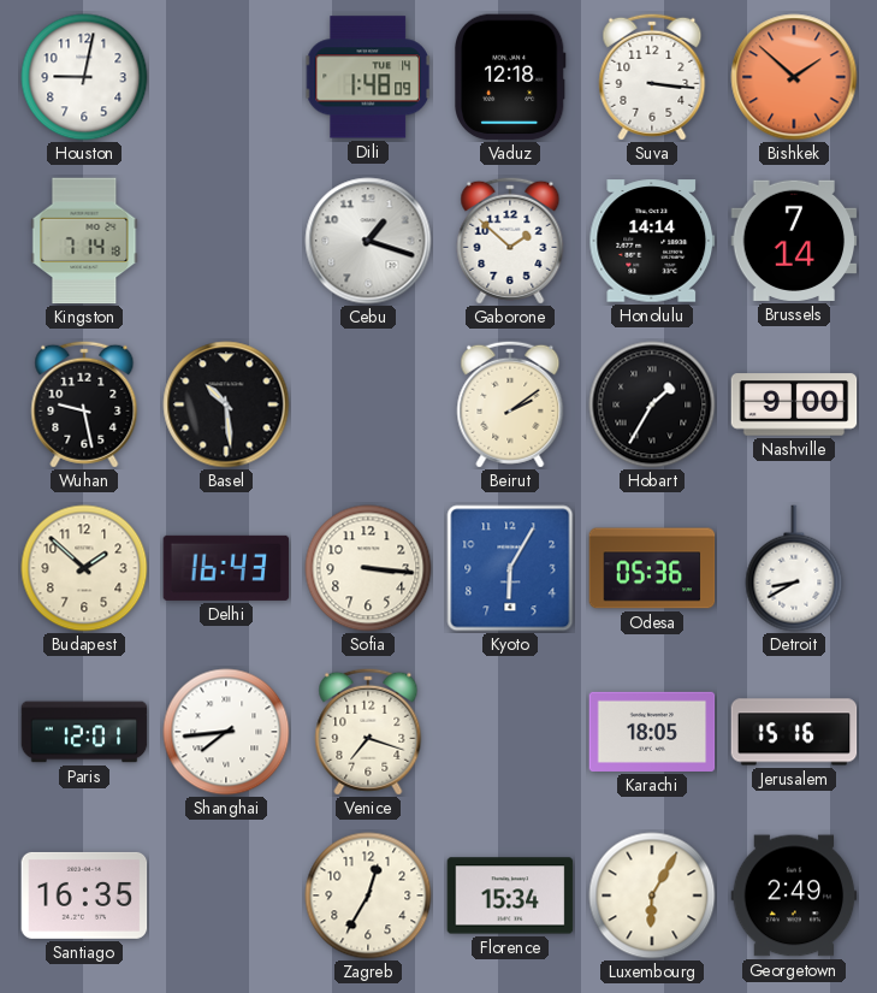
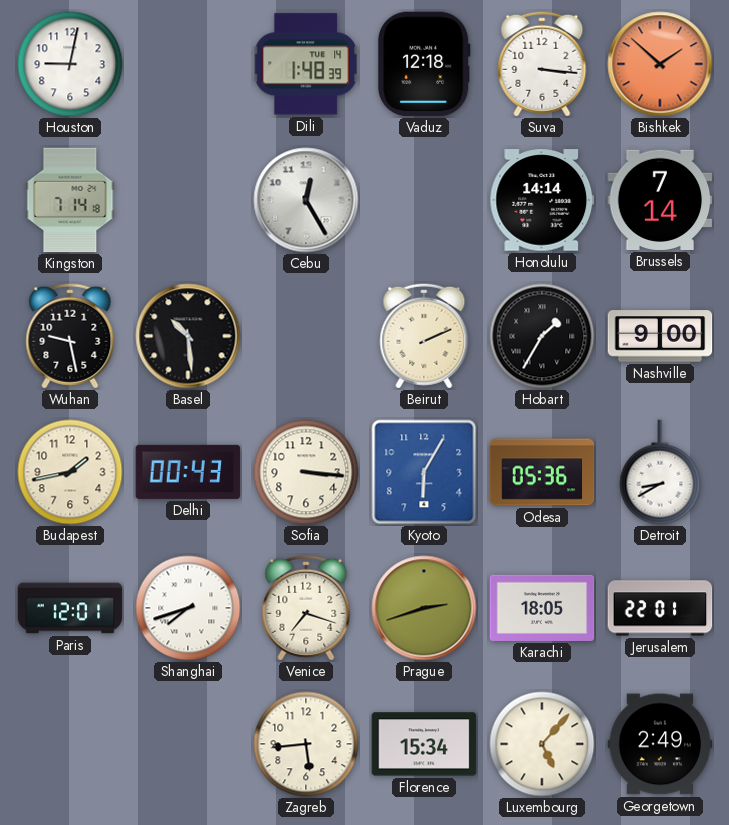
Dili: 1:48:09 -> 1:48:39
Cebu: 1:18 -> 12:25
Gaborone: 1:52 -> none
Beirut: 2:09 -> 2:11
Budapest: 1:52 -> 1:43
Delhi: 16:43 -> 00:43
Shanghai: 7:44 -> 7:42
Prague: none -> 2:42
Jerusalem: 15:16 -> 22:01
Santiago: 16:35 -> none
Zagreb: 12:35 -> 5:44
Luxembourg: 6:05 -> 5:07
